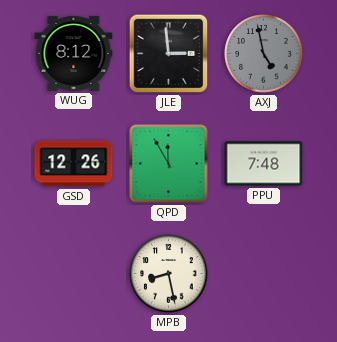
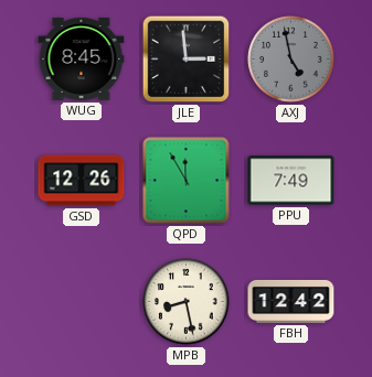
WUG: 8:12 -> 8:45
PPU: 7:48 -> 7:49
FBH: none -> 12:42
